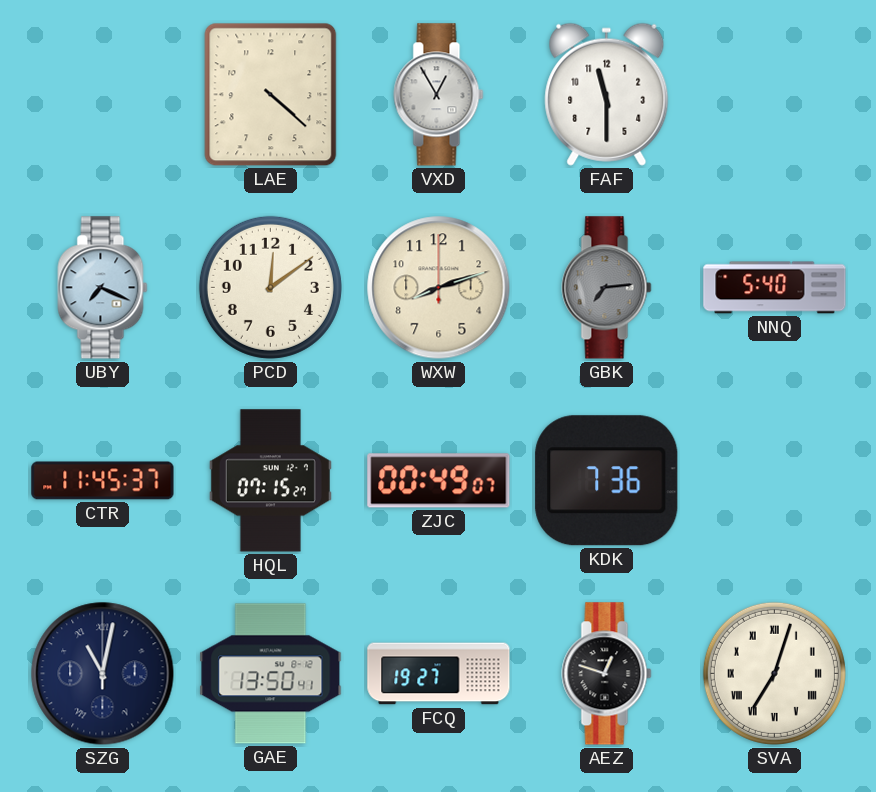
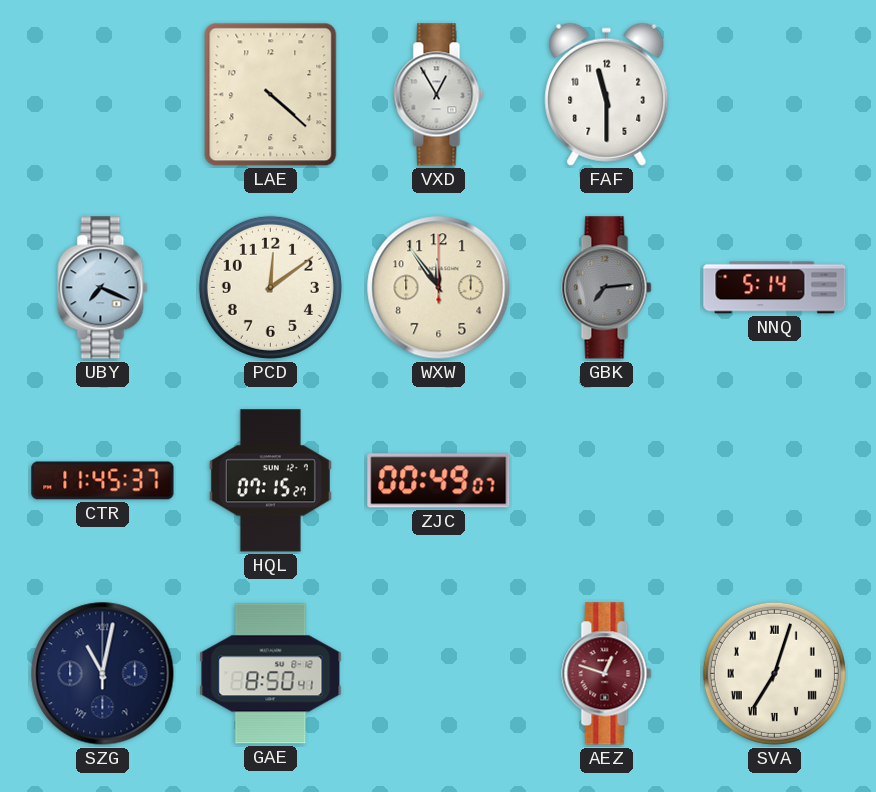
WXW: 8:12 -> 11:54
NNQ: 5:40 -> 5:14
KDK: 7:36 -> none
GAE: 13:50 -> 8:50
FCQ: 19:27 -> none
AEZ dial: black -> burgundy
